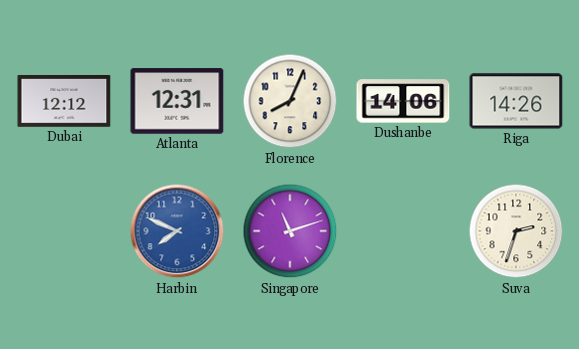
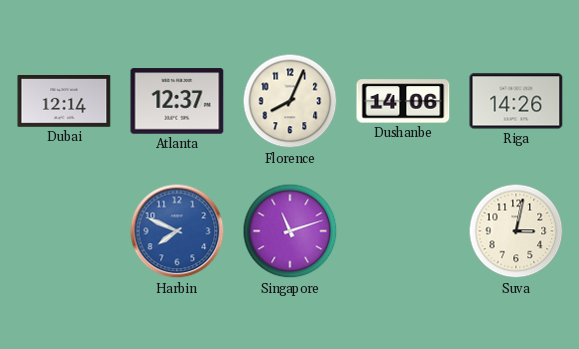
Dubai: 12:12 -> 12:14
Atlanta: 12:31 -> 12:37
Suva: 2:33 -> 3:02
